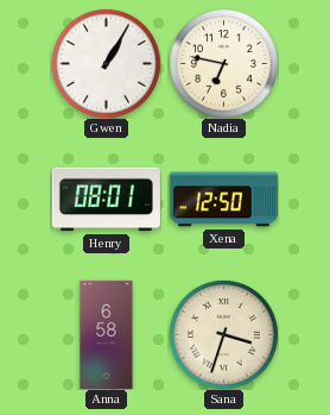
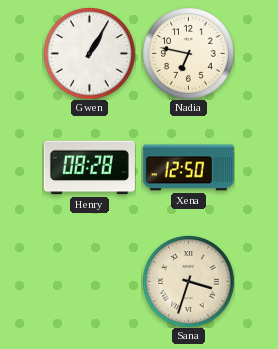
Henry: 08:01 -> 08:28
Anna: 6:58 -> none
